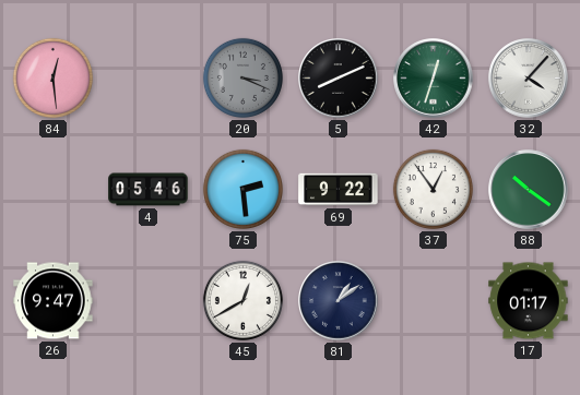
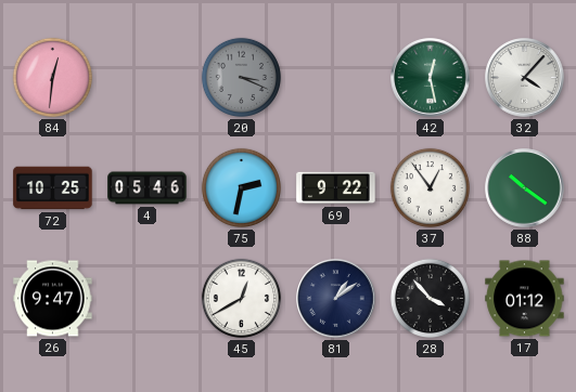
84: 12:29 -> 12:31
5: 8:11 -> none
42: 12:33 -> 12:28
72: none -> 10:25
75: 2:29 -> 2:32
28: none -> 3:53
17: 01:17 -> 01:12
